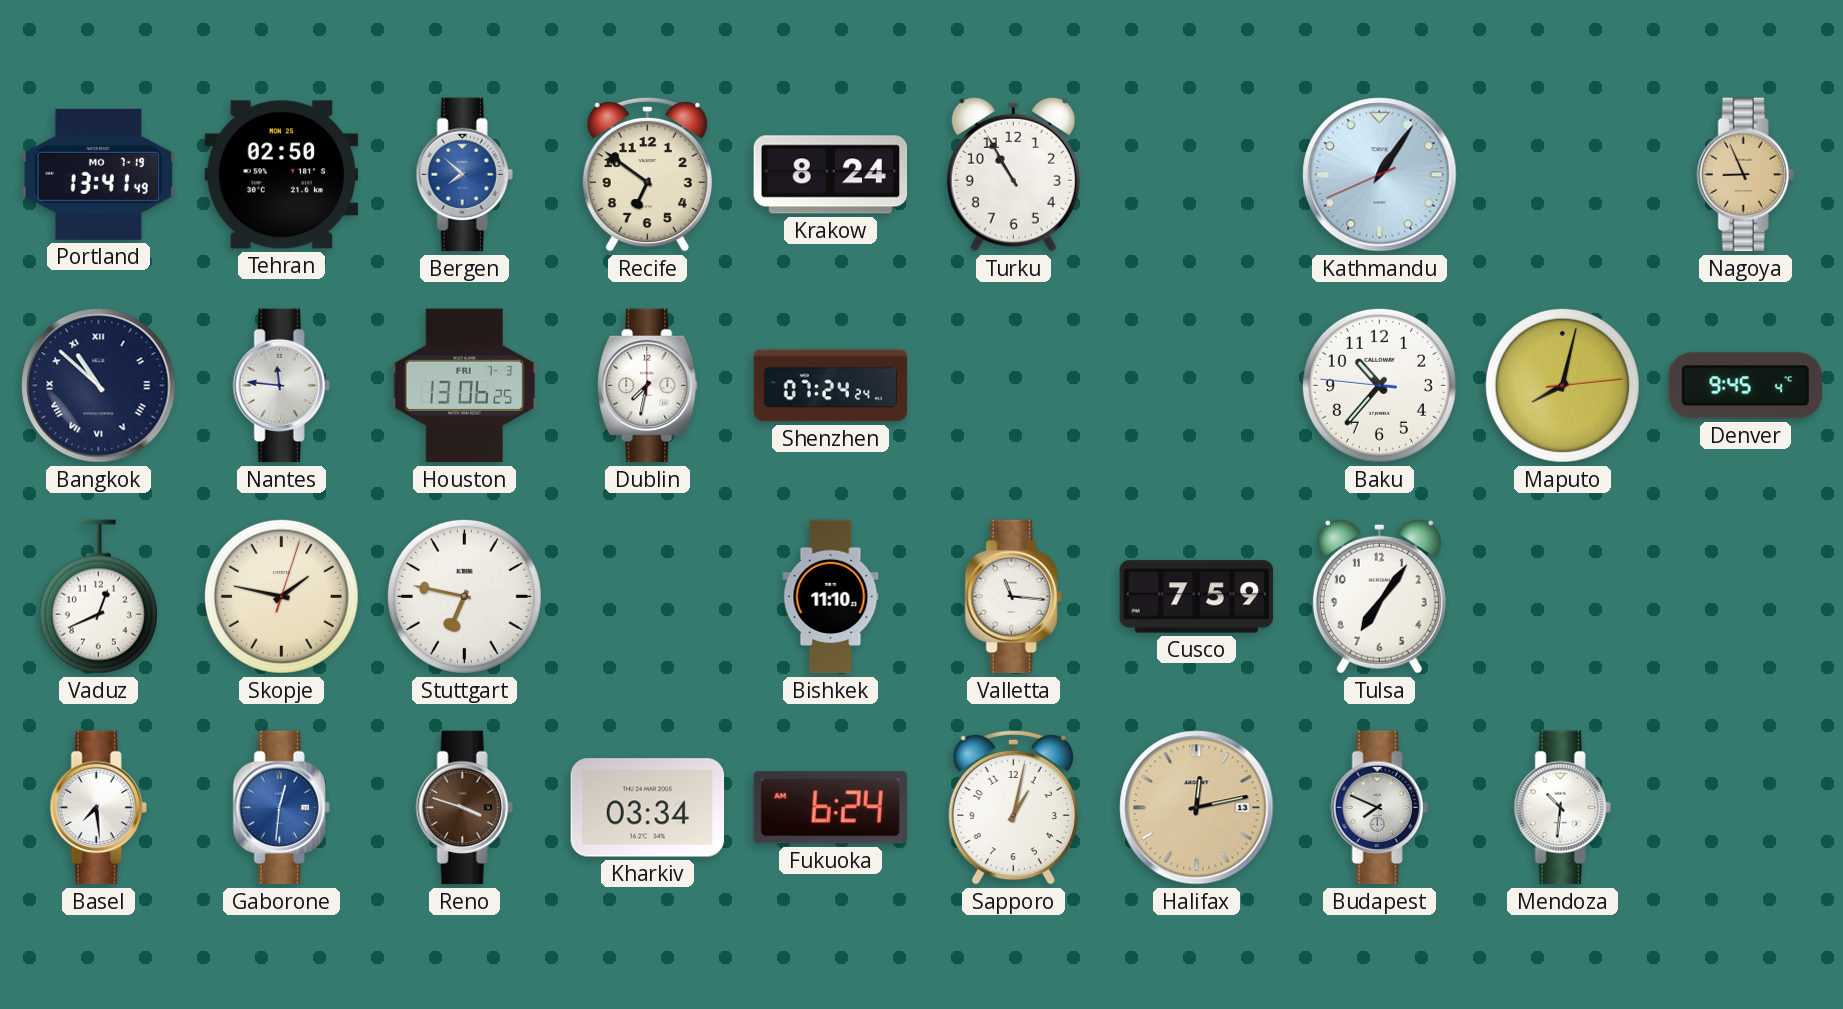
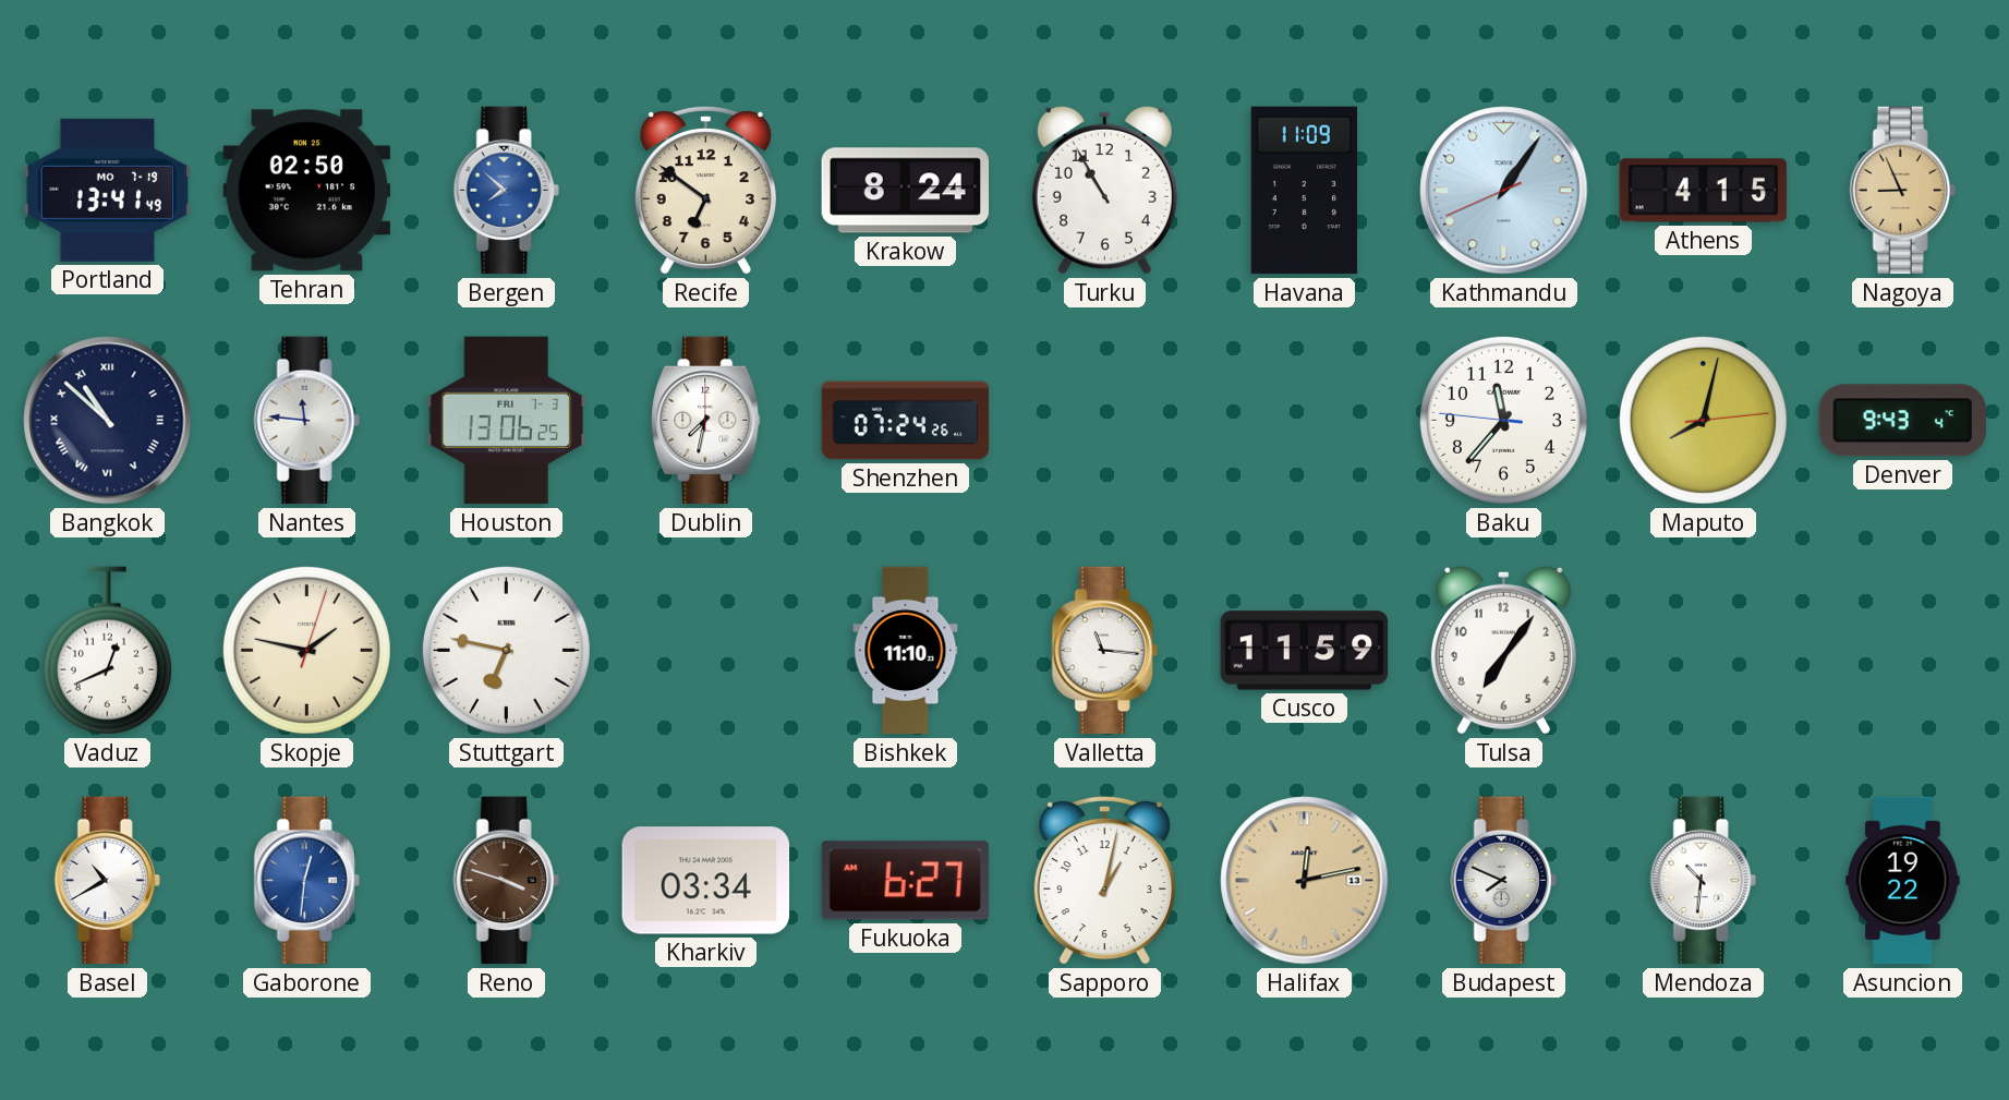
Havana: none -> 11:09
Athens: none -> 4:15
Shenzhen: 07:24:24 -> 07:24:26
Baku: 10:36 -> 11:36
Denver: 9:45 -> 9:43
Cusco: 7:59 -> 11:59
Basel: 7:29 -> 10:40
Fukuoka: 6:24 -> 6:27
Asuncion: none -> 19:22
